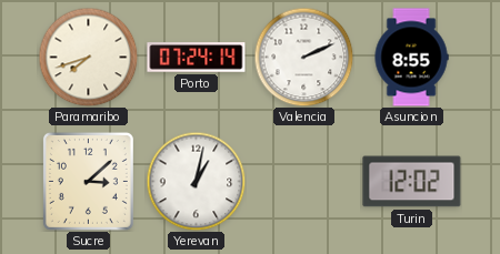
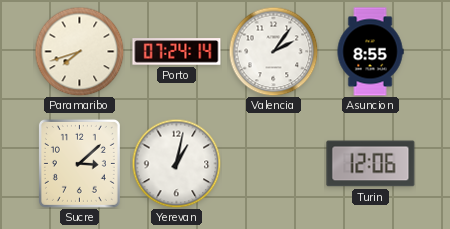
Valencia: 2:11 -> 2:06
Turin: 12:02 -> 12:06
